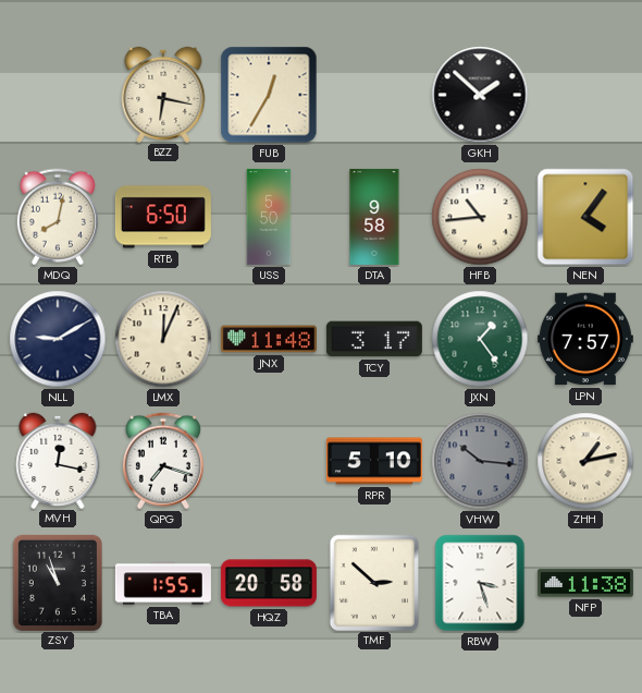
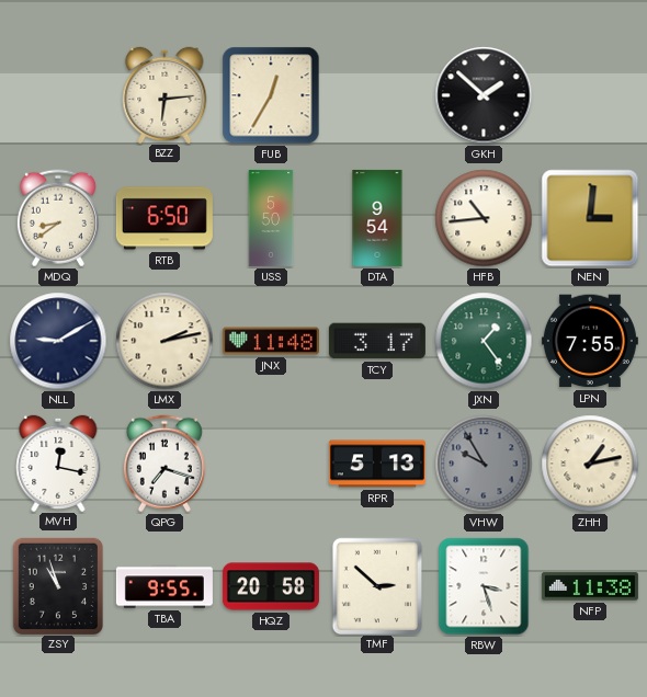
BZZ: 6:17 -> 6:14
MDQ: 8:02 -> 8:39
DTA: 9:58 -> 9:54
NEN: 4:06 -> 3:01
LMX: 12:04 -> 2:13
LPN: 7:57 -> 7:55
RPR: 5:10 -> 5:13
VHW: 10:16 -> 9:55
TBA: 1:55 -> 9:55
